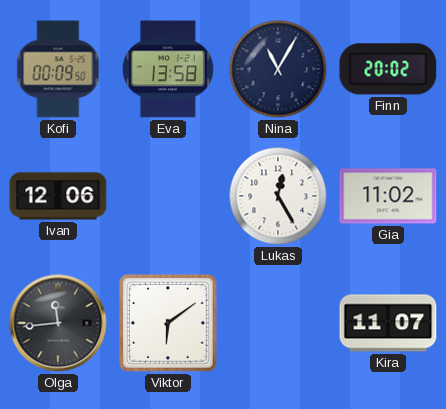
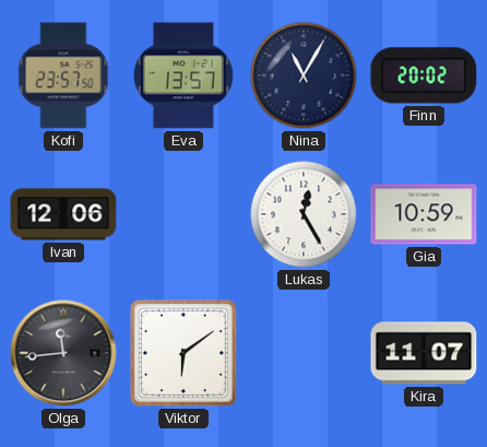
Kofi: 00:09 -> 23:57
Eva: 13:58 -> 13:57
Gia: 11:02 -> 10:59
